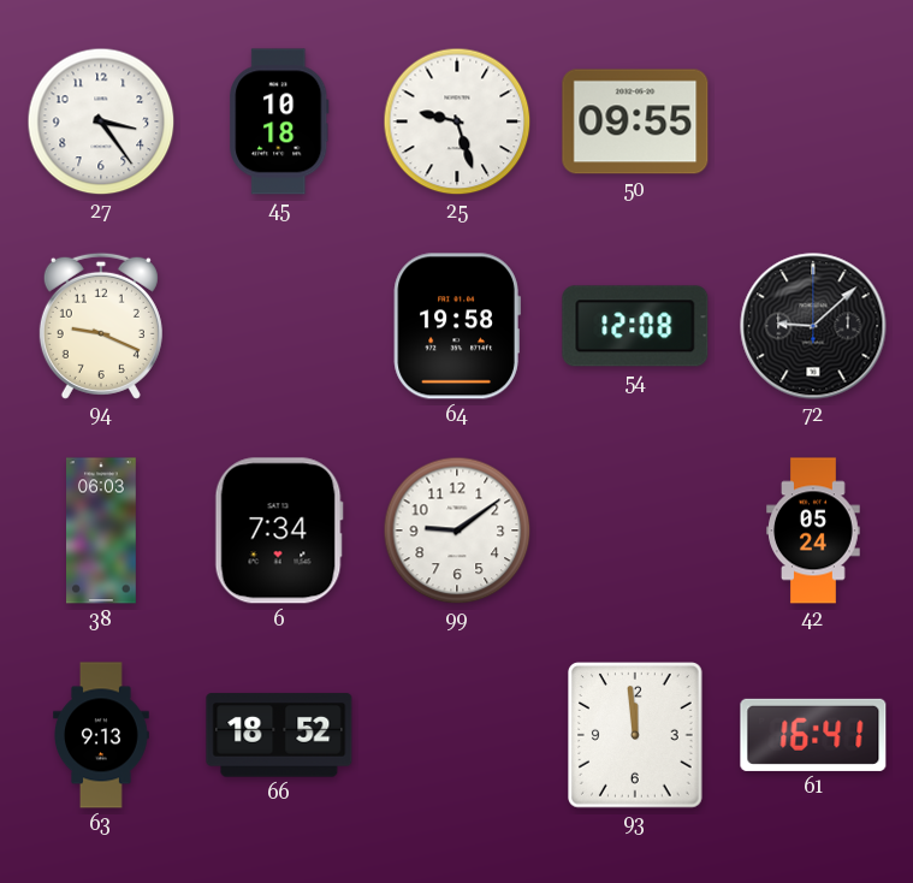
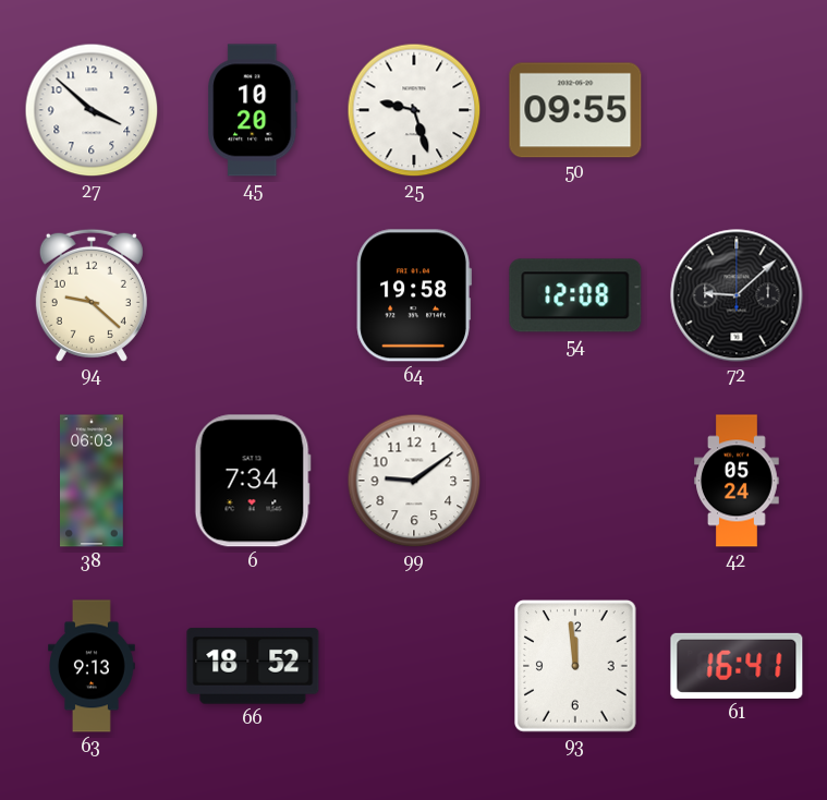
27: 3:24 -> 3:52
45: 10:18 -> 10:20
94: 9:19 -> 9:22
